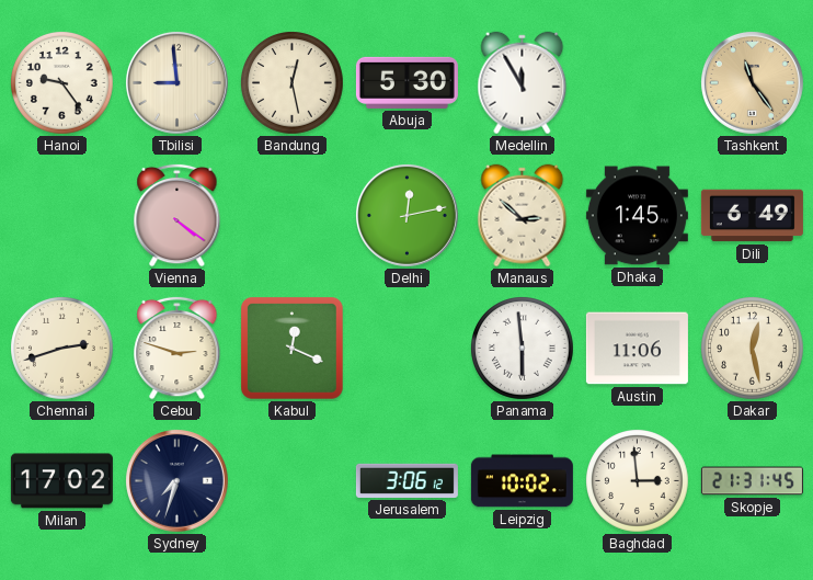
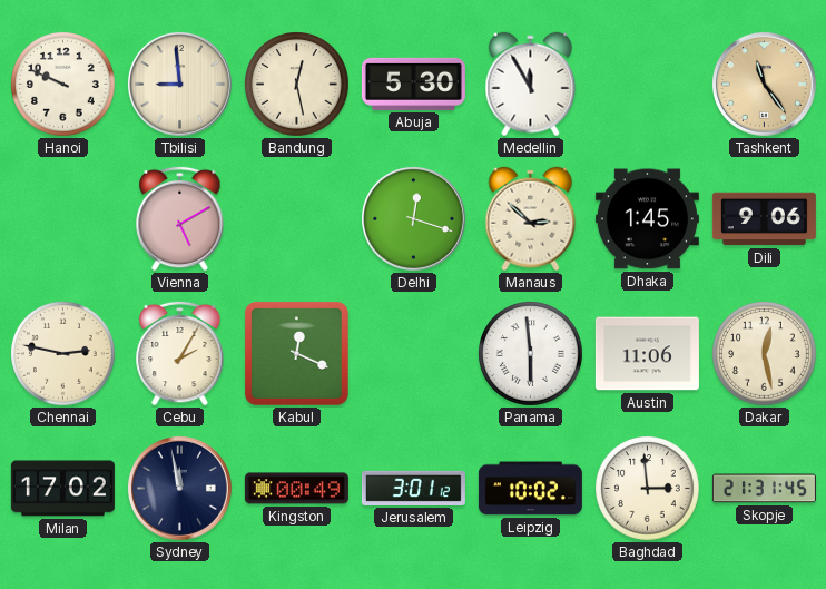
Hanoi: 9:24 -> 9:49
Vienna: 4:21 -> 5:10
Delhi: 12:13 -> 12:18
Dili: 6:49 -> 9:06
Chennai: 2:42 -> 2:47
Cebu: 2:48 -> 2:05
Sydney: 7:33 -> 11:58
Kingston: none -> 00:49
Jerusalem: 3:06 -> 3:01
